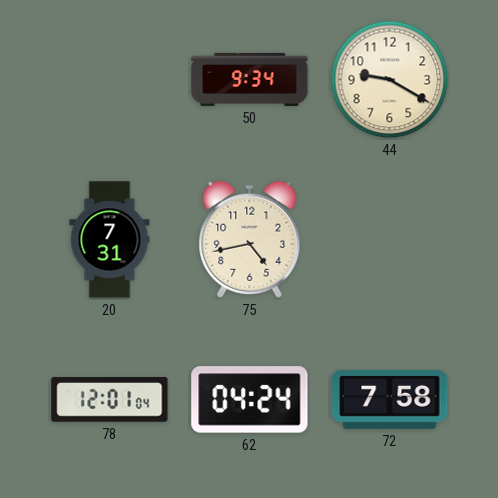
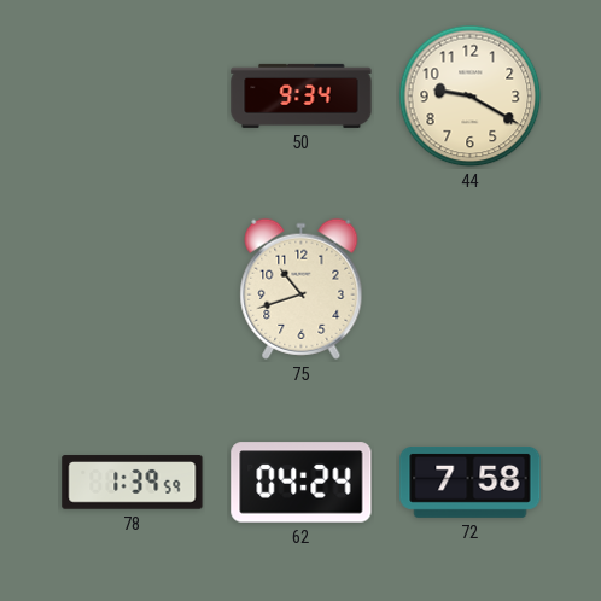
20: 7:31 -> none
75: 4:43 -> 10:42
78: 12:01 -> 1:39
